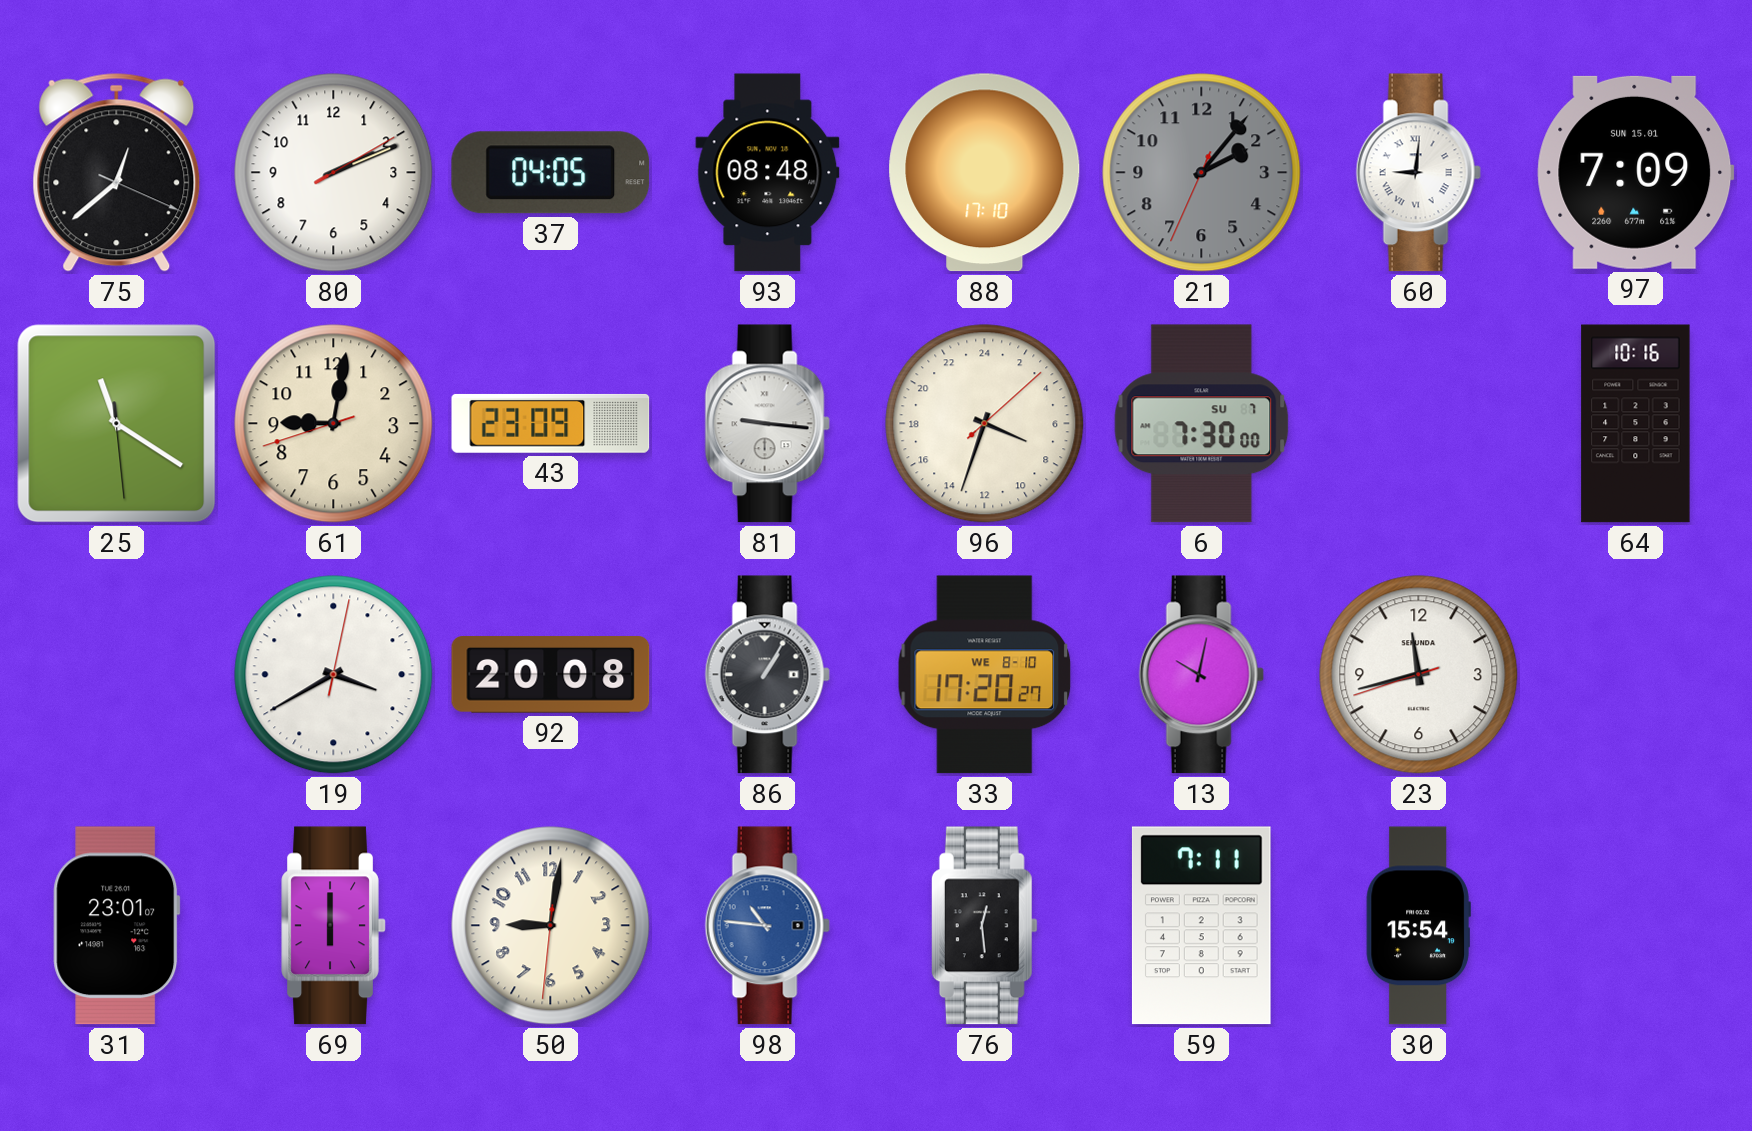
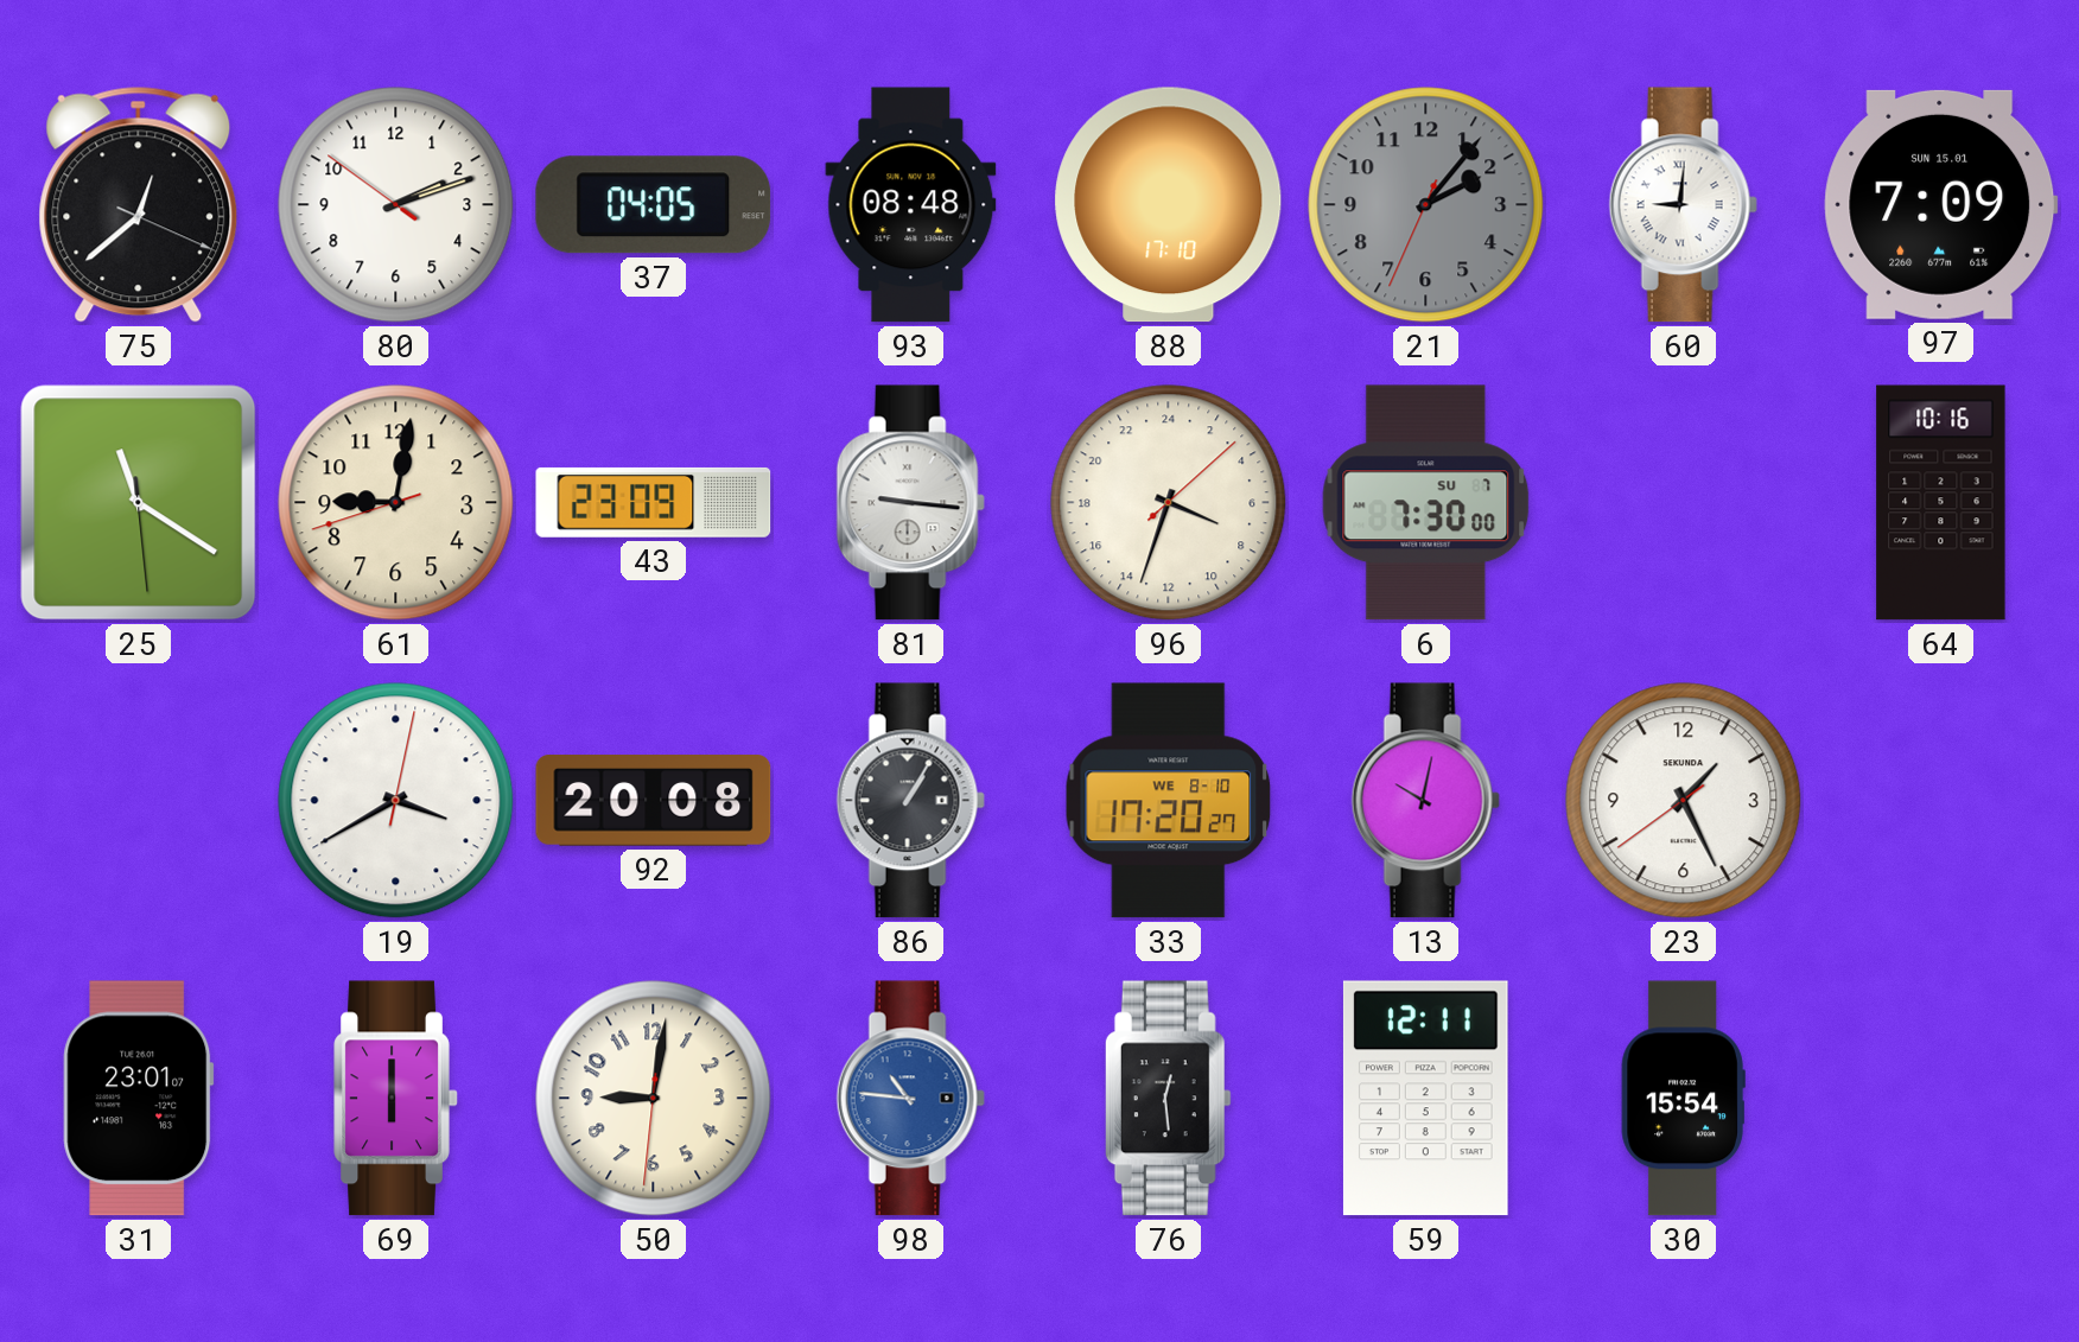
80: 2:11:10 -> 2:11:51
23: 11:42 -> 1:25
59: 7:11 -> 12:11
